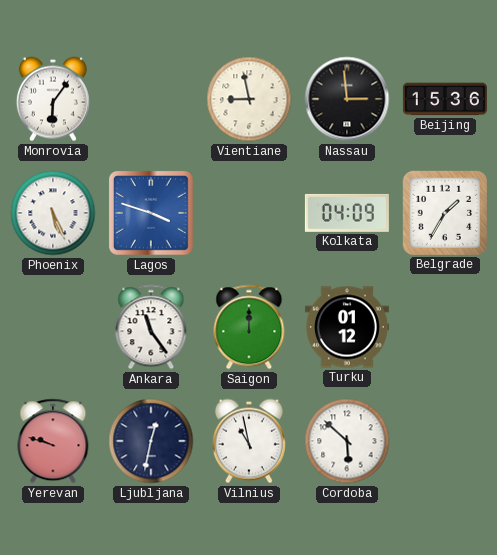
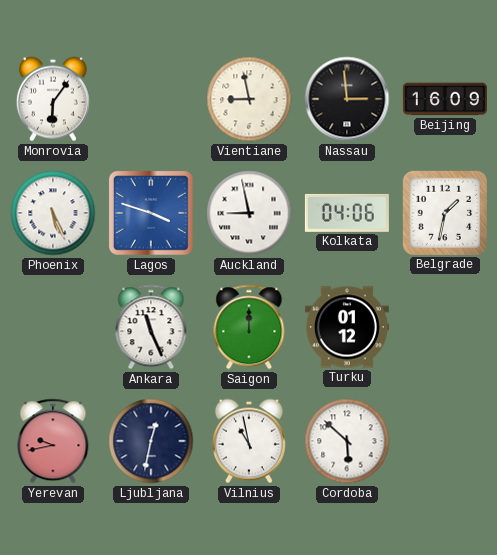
Beijing: 15:36 -> 16:09
Auckland: none -> 8:58
Kolkata: 04:09 -> 04:06
Belgrade: 1:35 -> 1:32
Ankara: 11:24 -> 11:26
Yerevan: 9:48 -> 9:43
